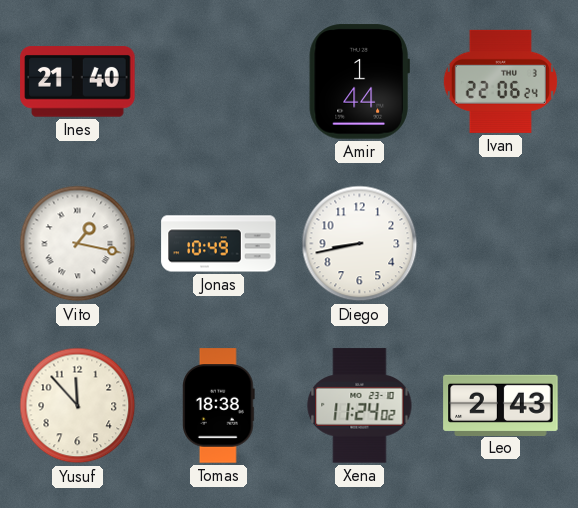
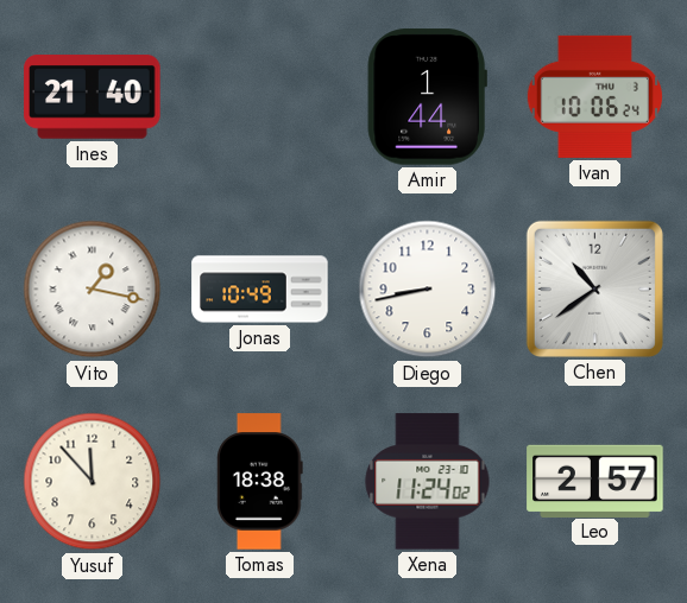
Ivan: 22:06 -> 10:06
Chen: none -> 10:39
Leo: 2:43 -> 2:57
